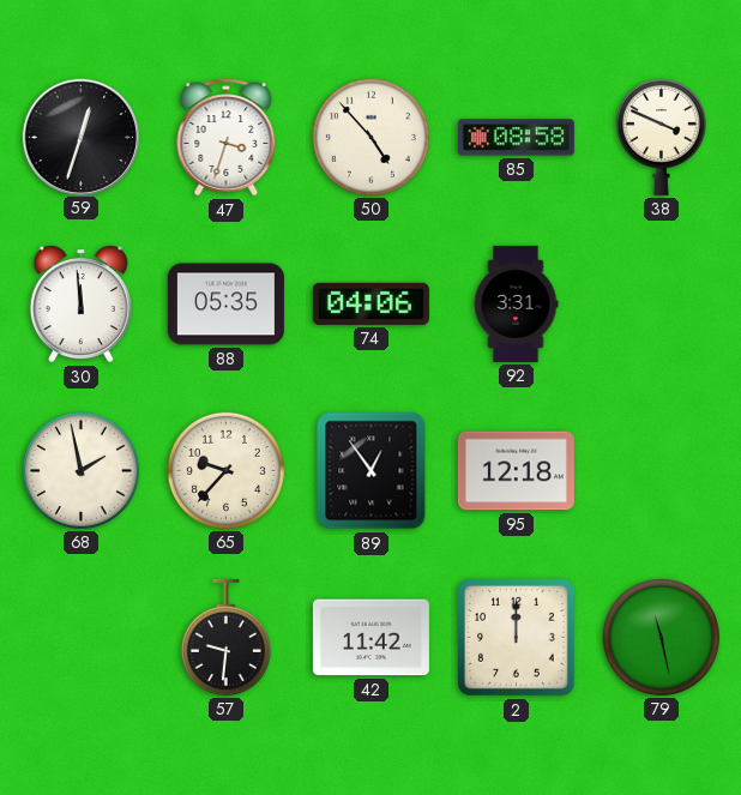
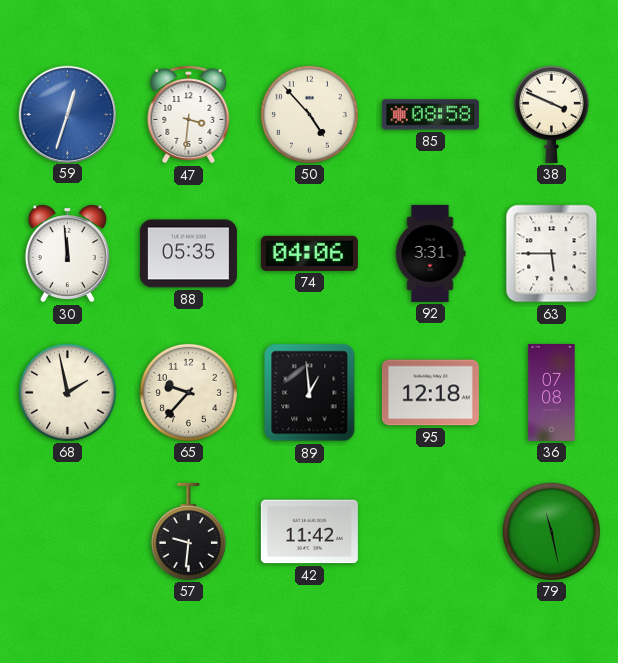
59 dial: black -> blue
47: 3:33 -> 3:31
63: none -> 5:45
89: 12:54 -> 12:59
36: none -> 07:08
2: 12:00 -> none
